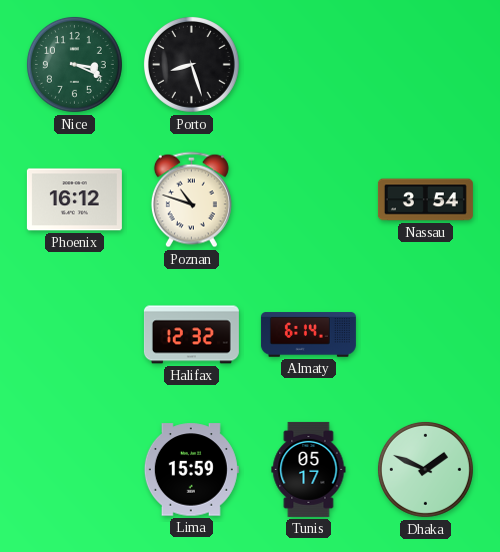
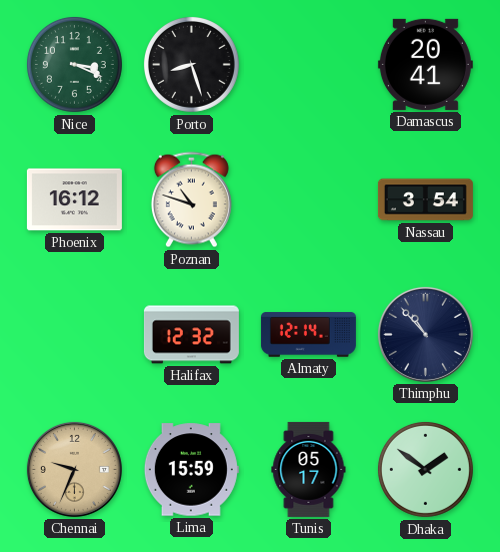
Damascus: none -> 20:41
Almaty: 6:14 -> 12:14
Thimphu: none -> 10:53
Chennai: none -> 9:34
Dhaka: 1:49 -> 1:51
